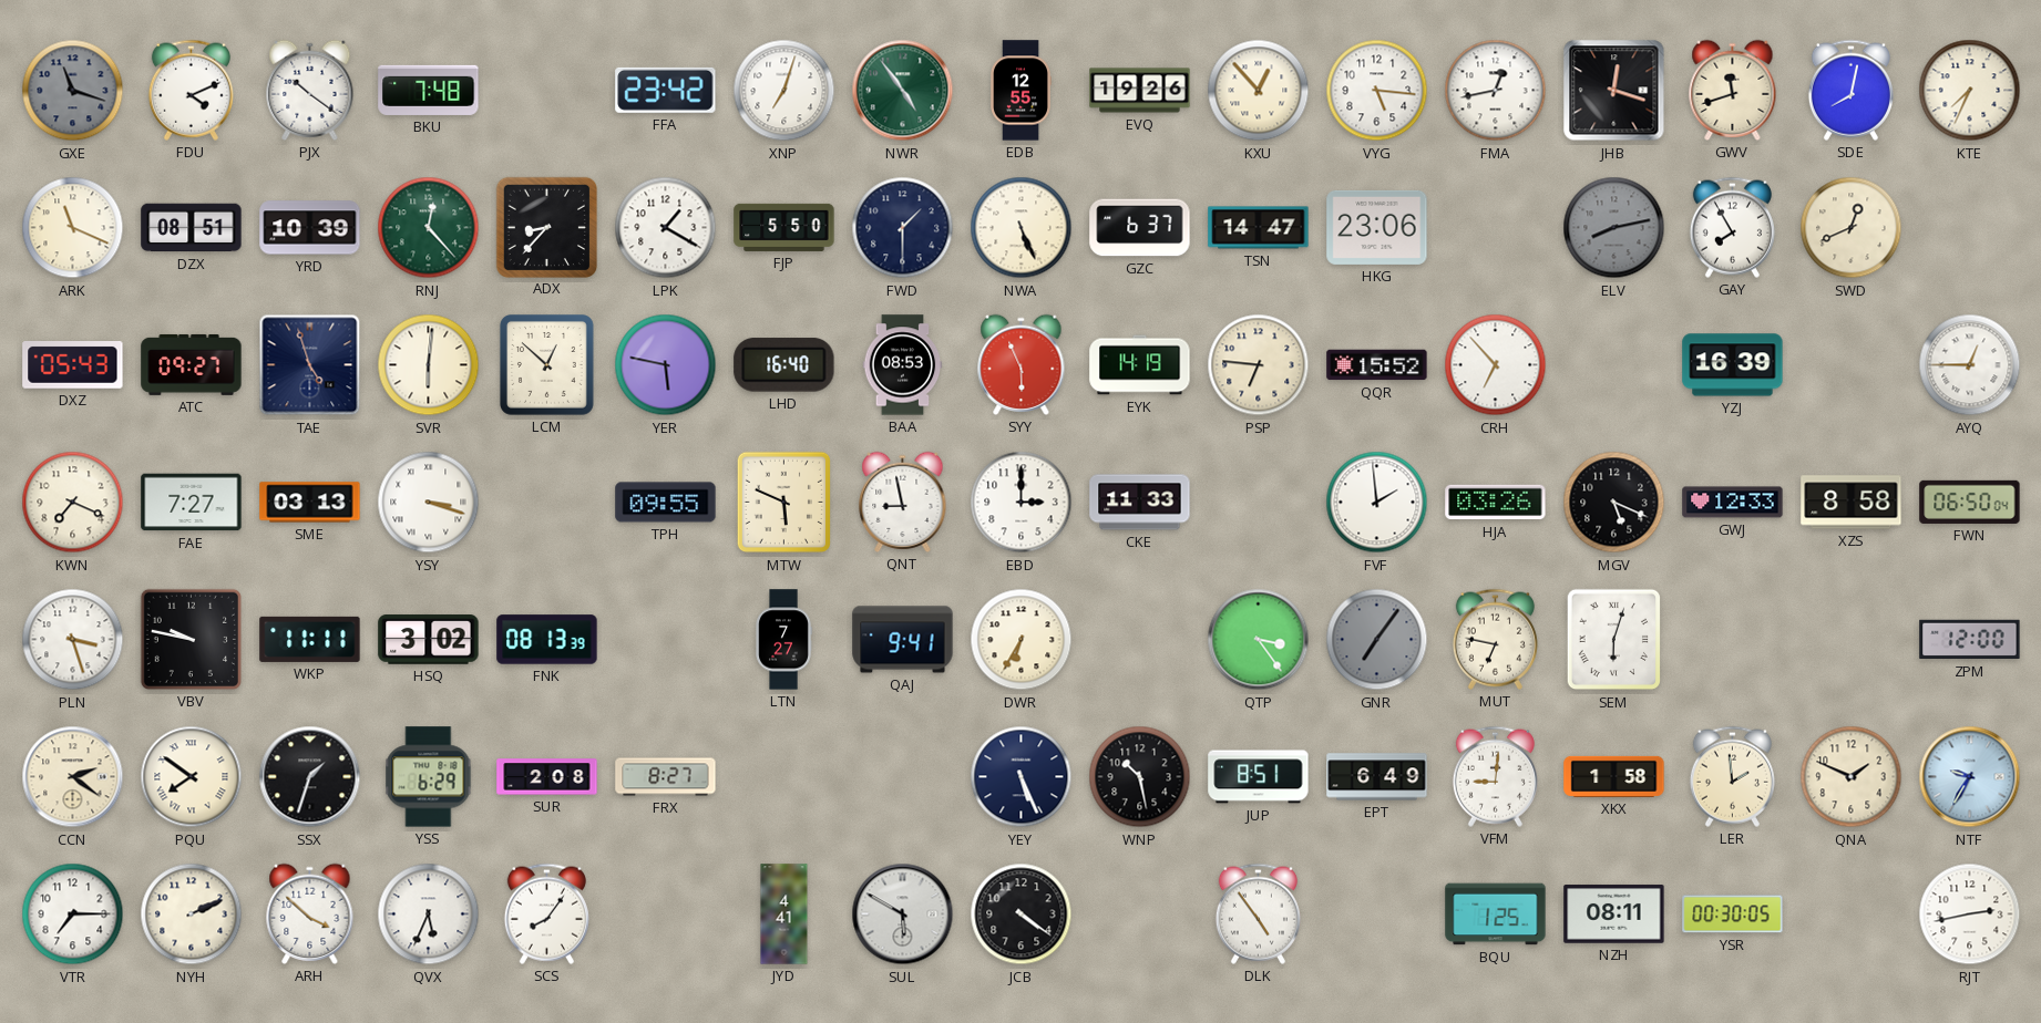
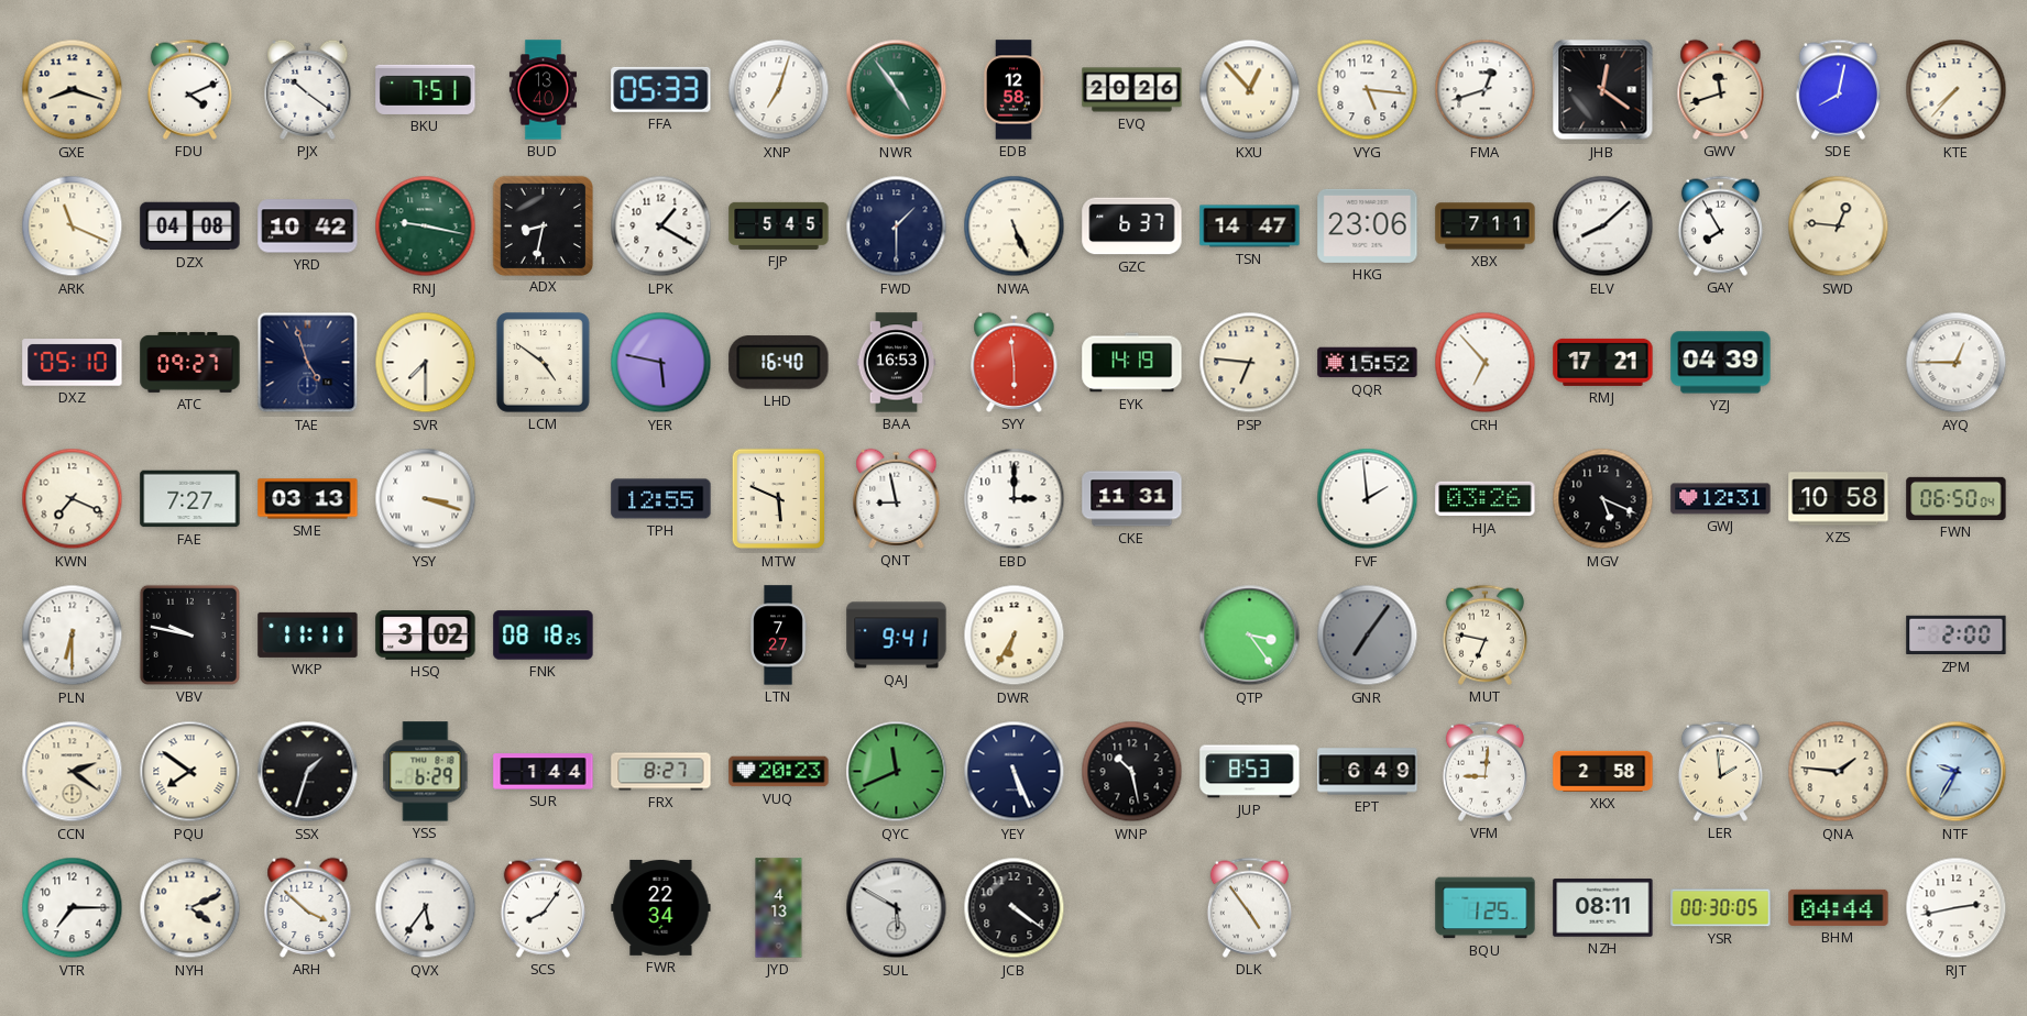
GXE: 11:18 -> 8:18
GXE dial: grey -> cream
BKU: 7:48 -> 7:51
BUD: none -> 13:40
FFA: 23:42 -> 05:33
EDB: 12:55 -> 12:58
EVQ: 19:26 -> 20:26
FMA: 12:43 -> 12:42
JHB: 12:18 -> 12:21
KTE: 7:34 -> 7:37
DZX: 08:51 -> 04:08
YRD: 10:39 -> 10:42
RNJ: 12:23 -> 9:17
ADX: 8:37 -> 8:32
FJP: 5:50 -> 5:45
XBX: none -> 7:11
ELV: 8:13 -> 8:08
ELV dial: grey -> white
SWD: 12:41 -> 12:46
DXZ: 05:43 -> 05:10
SVR: 6:01 -> 7:30
LCM: 12:52 -> 4:51
BAA: 08:53 -> 16:53
SYY: 5:56 -> 5:59
RMJ: none -> 17:21
YZJ: 16:39 -> 04:39
TPH: 09:55 -> 12:55
CKE: 11:33 -> 11:31
GWJ: 12:33 -> 12:31
XZS: 8:58 -> 10:58
PLN: 3:27 -> 6:30
FNK: 08:13 -> 08:18
SEM: 6:03 -> none
ZPM: 12:00 -> 2:00
SUR: 2:08 -> 1:44
VUQ: none -> 20:23
QYC: none -> 11:41
JUP: 8:51 -> 8:53
XKX: 1:58 -> 2:58
QNA: 1:49 -> 1:46
NYH: 2:11 -> 4:11
QVX: 5:34 -> 5:36
FWR: none -> 22:34
JYD: 4:41 -> 4:13
BHM: none -> 04:44
